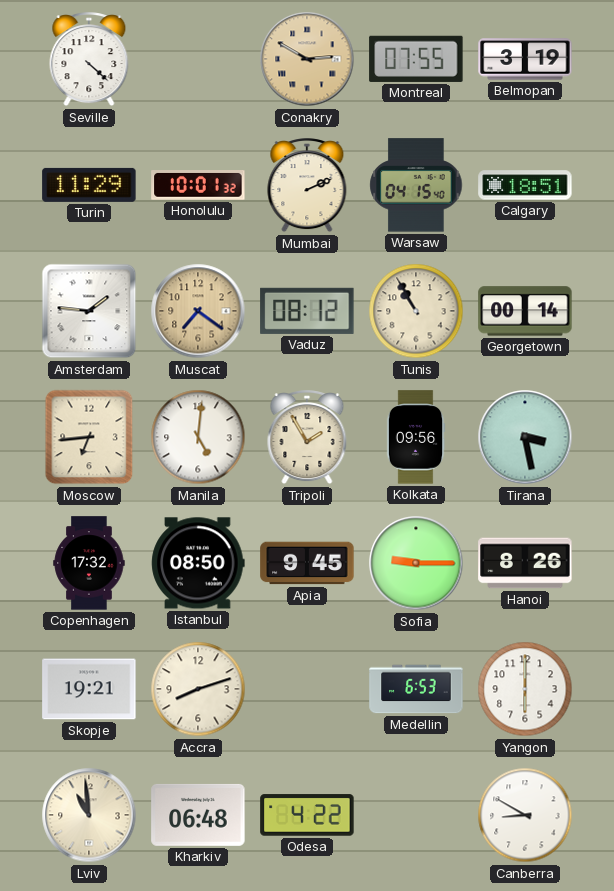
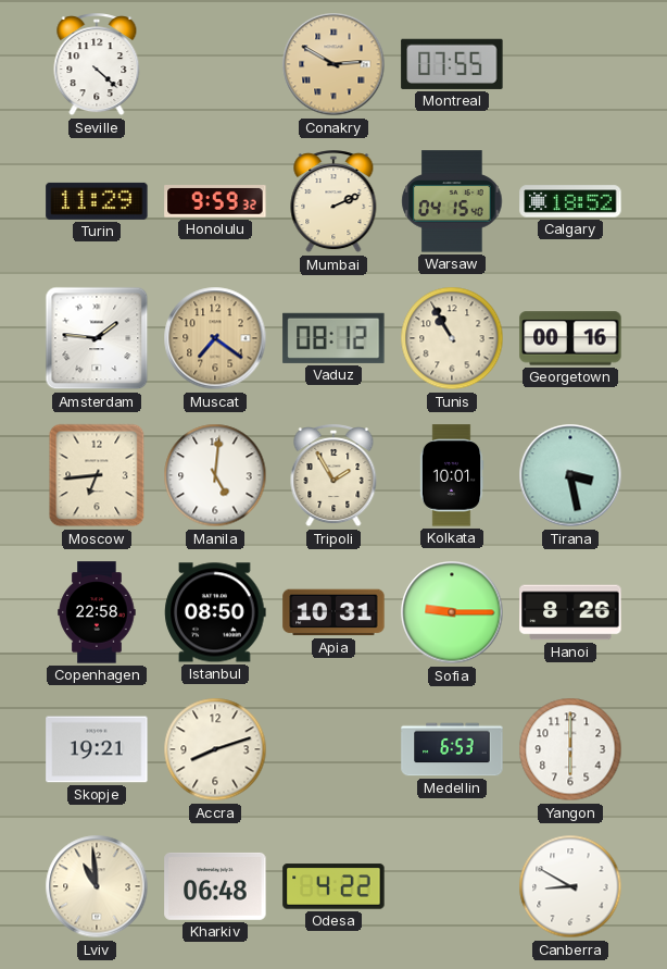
Belmopan: 3:19 -> none
Honolulu: 10:01 -> 9:59
Calgary: 18:51 -> 18:52
Georgetown: 00:14 -> 00:16
Kolkata: 09:56 -> 10:01
Copenhagen: 17:32 -> 22:58
Apia: 9:45 -> 10:31
